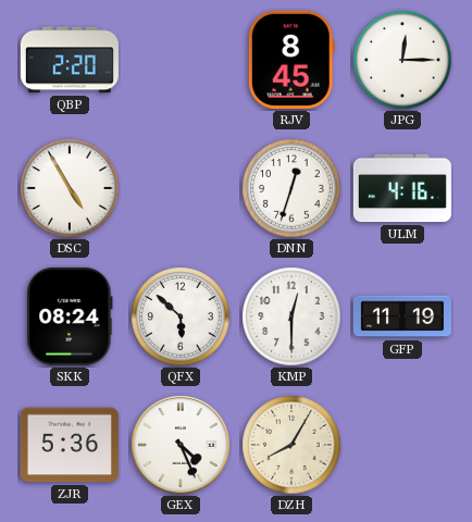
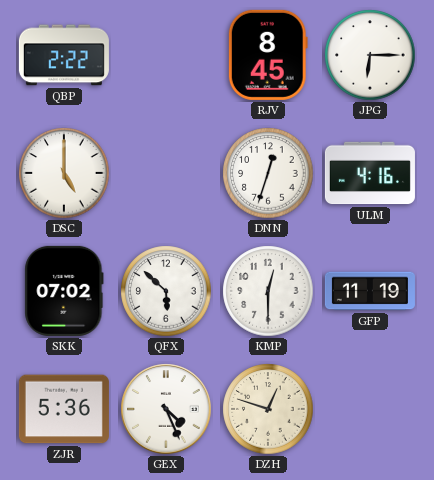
QBP: 2:20 -> 2:22
JPG: 12:15 -> 6:15
DSC: 4:55 -> 5:00
SKK: 08:24 -> 07:02
DZH: 8:05 -> 12:48
